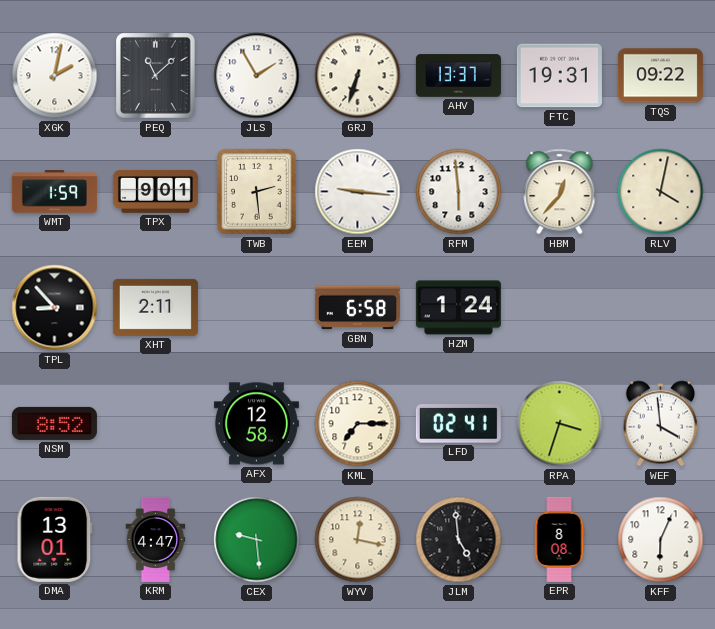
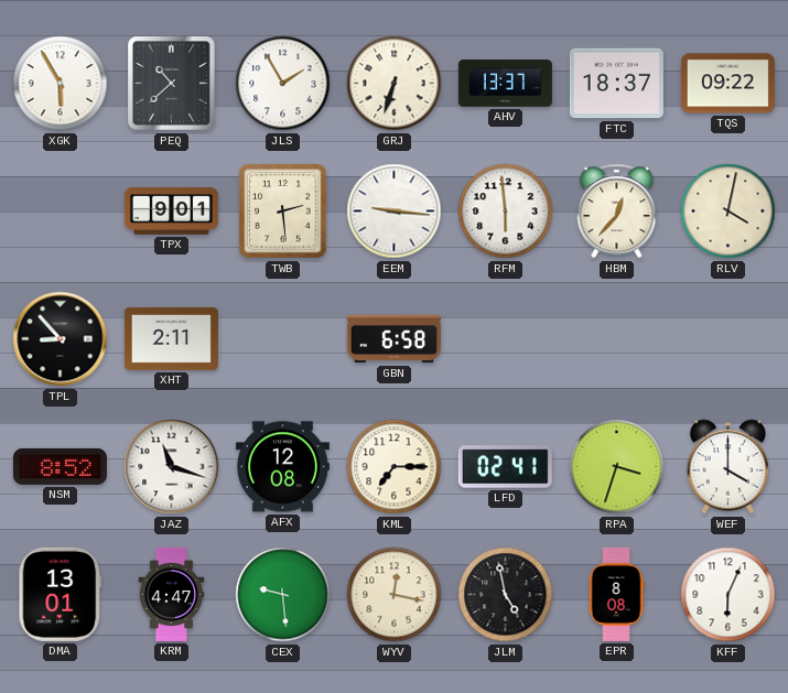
XGK: 2:02 -> 5:55
PEQ: 11:08 -> 10:38
FTC: 19:31 -> 18:37
WMT: 1:59 -> none
HZM: 1:24 -> none
JAZ: none -> 11:18
AFX: 12:58 -> 12:08
WEF: 3:59 -> 4:00
JLM: 4:59 -> 4:58
